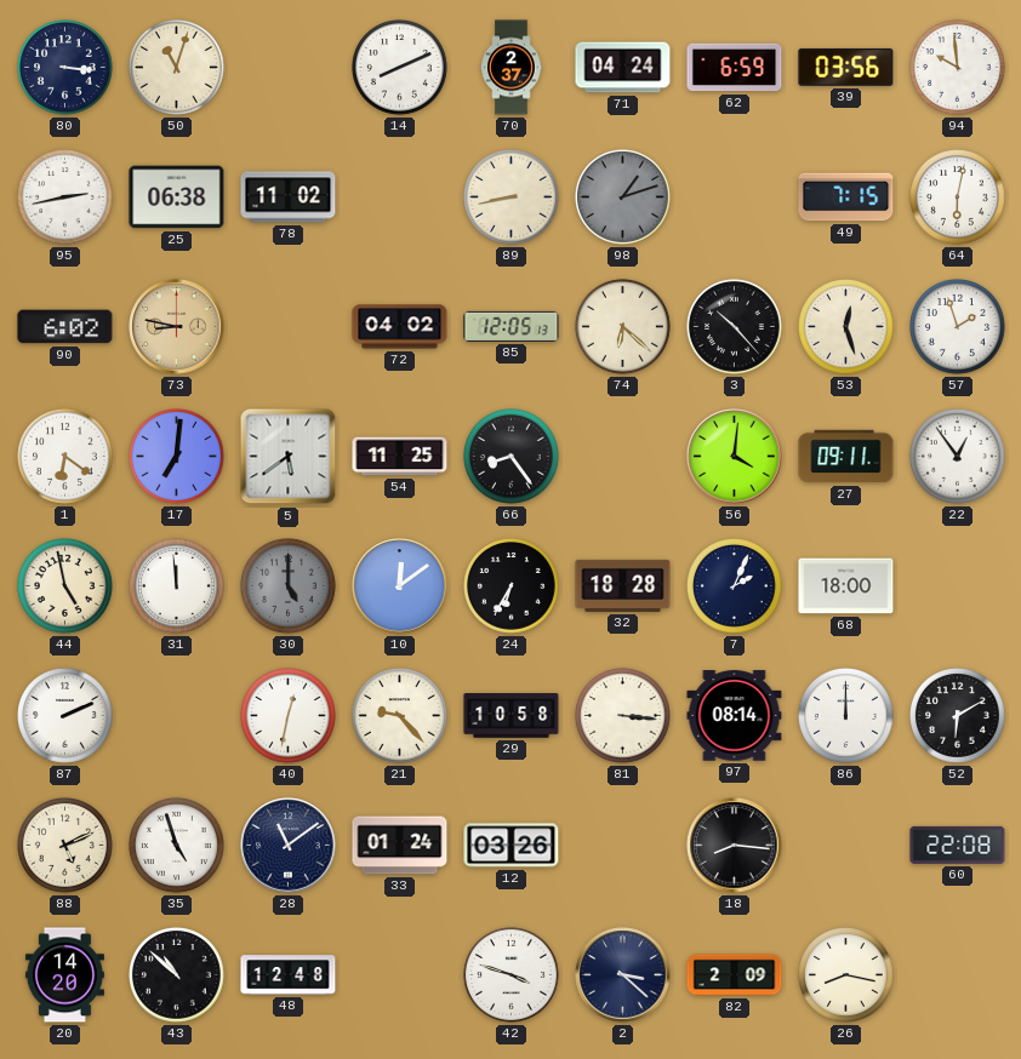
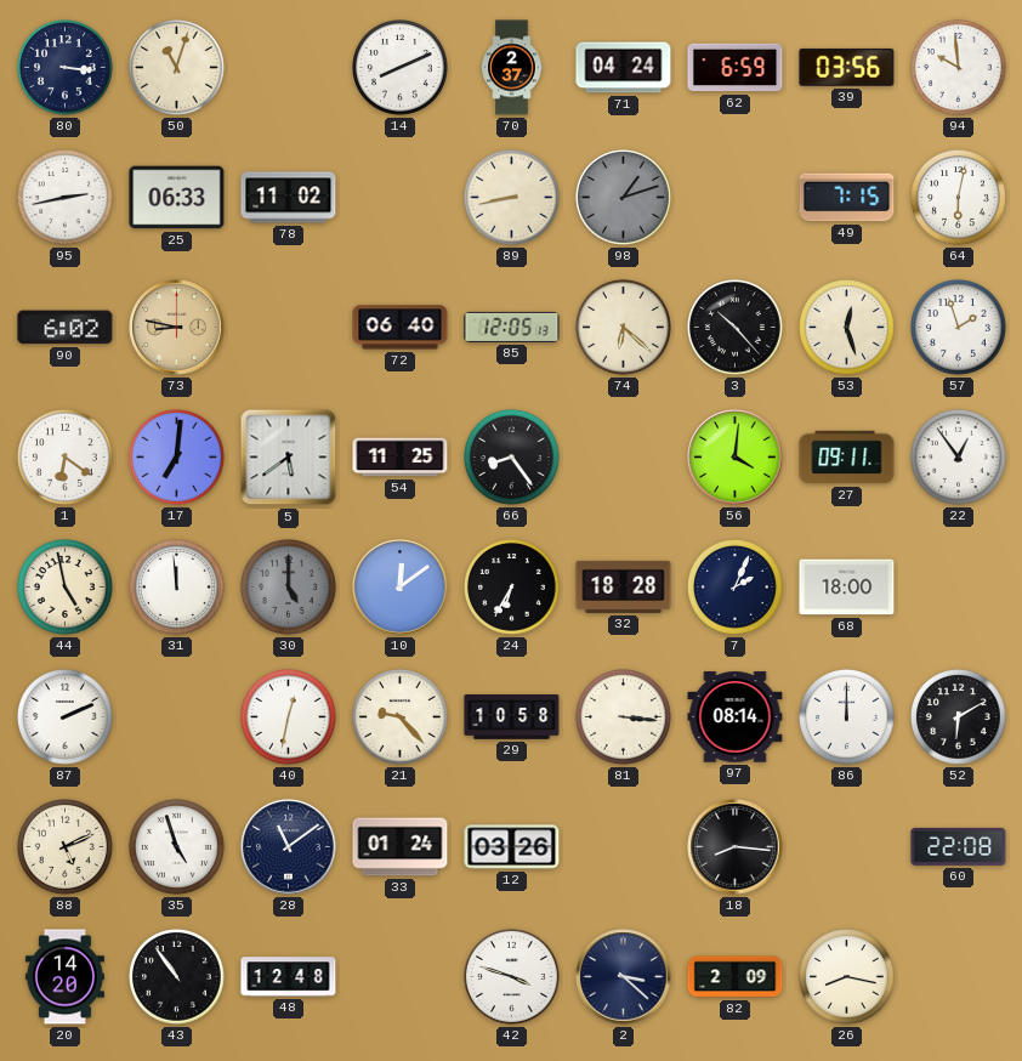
25: 06:38 -> 06:33
72: 04:02 -> 06:40
43: 10:52 -> 10:54
